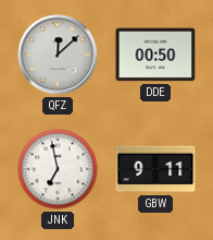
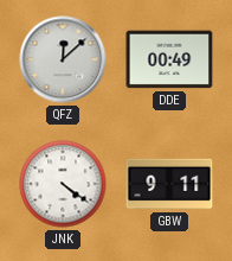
DDE: 00:50 -> 00:49
JNK: 6:58 -> 4:21
